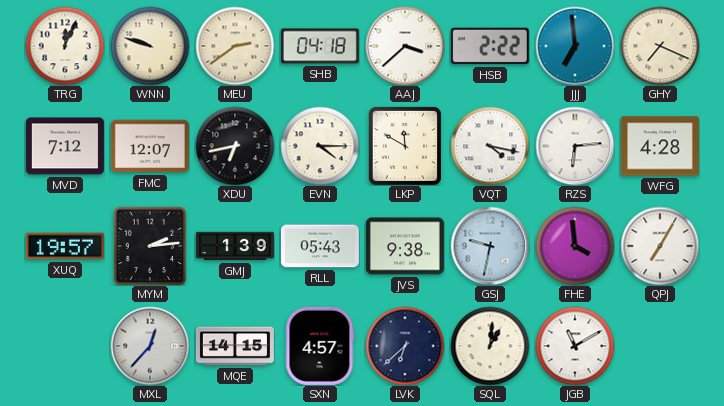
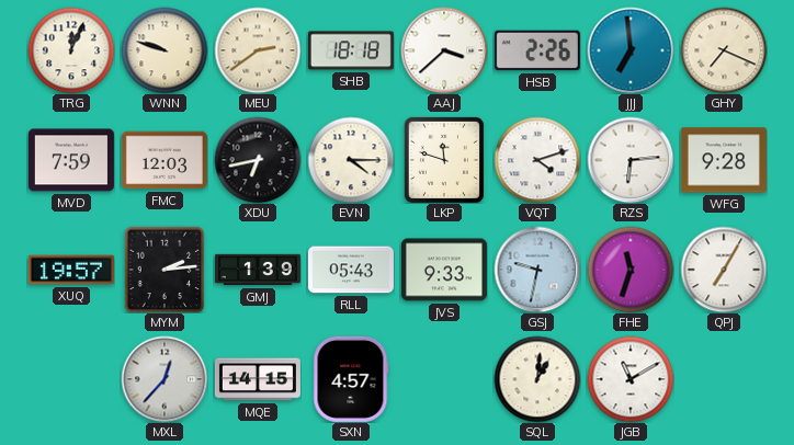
SHB: 04:18 -> 18:18
HSB: 2:22 -> 2:26
MVD: 7:12 -> 7:59
FMC: 12:07 -> 12:03
LKP: 11:50 -> 11:48
VQT: 4:17 -> 4:12
WFG: 4:28 -> 9:28
JVS: 9:38 -> 9:33
FHE: 3:59 -> 11:33
LVK: 6:38 -> none
